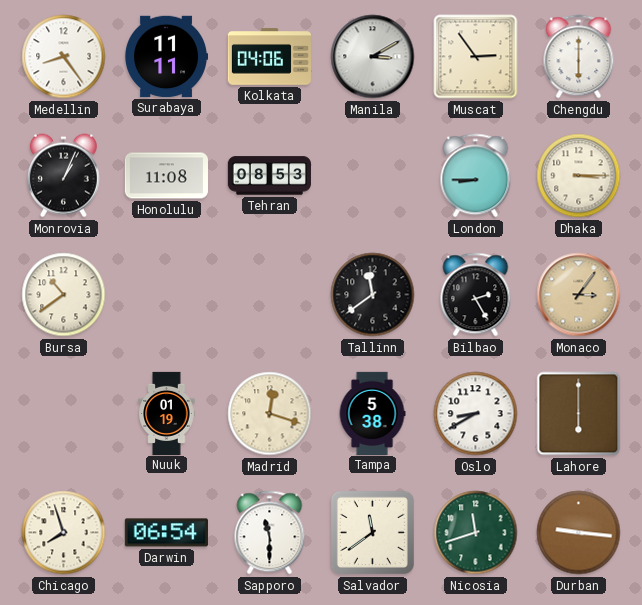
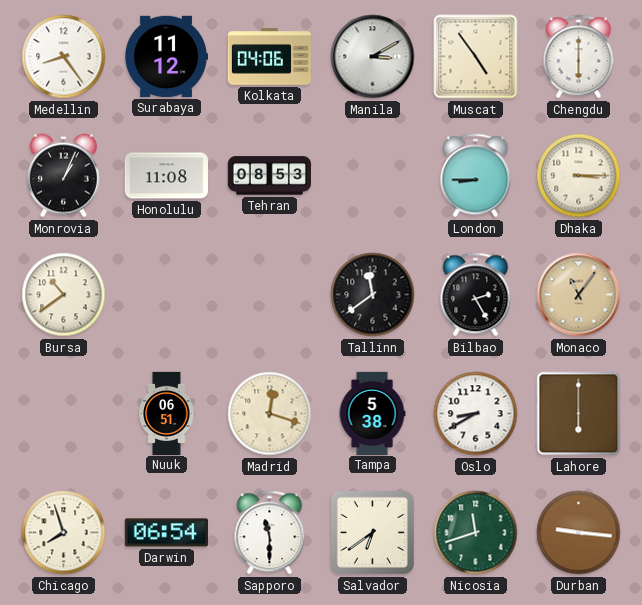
Surabaya: 11:11 -> 11:12
Muscat: 2:54 -> 4:54
Monaco: 3:06 -> 11:06
Nuuk: 01:19 -> 06:51
Salvador: 11:39 -> 6:39
